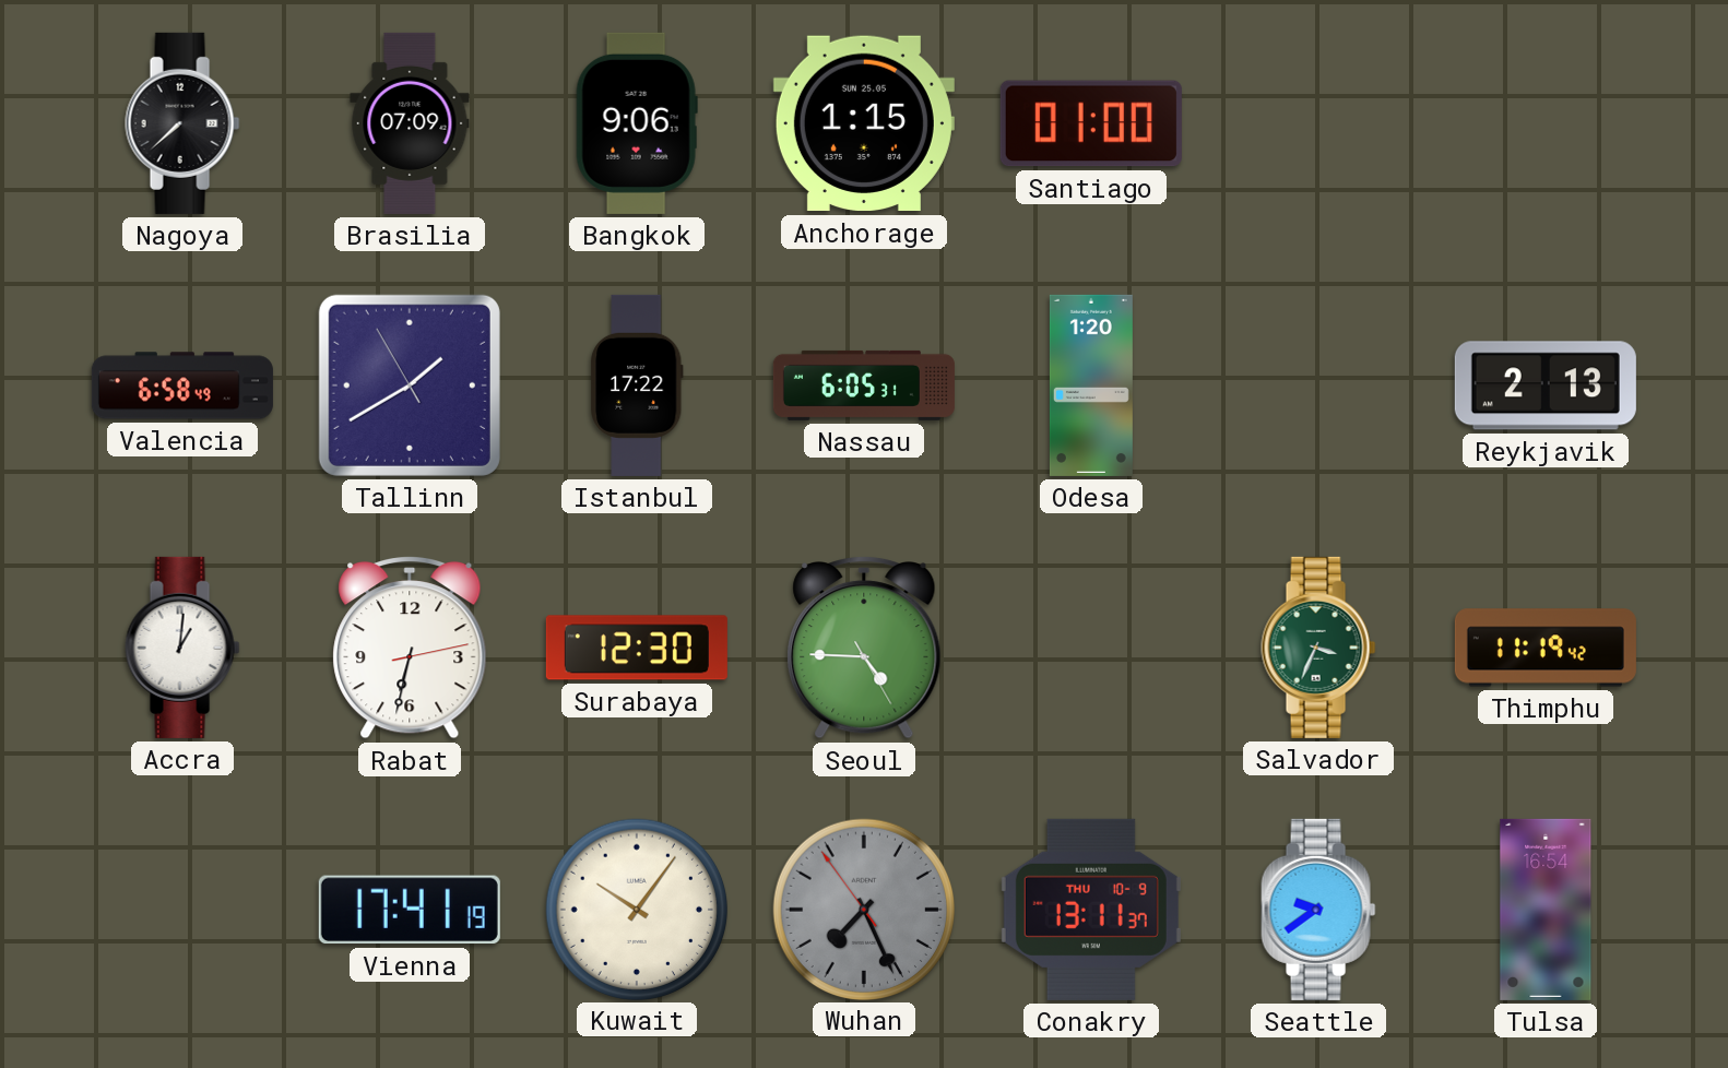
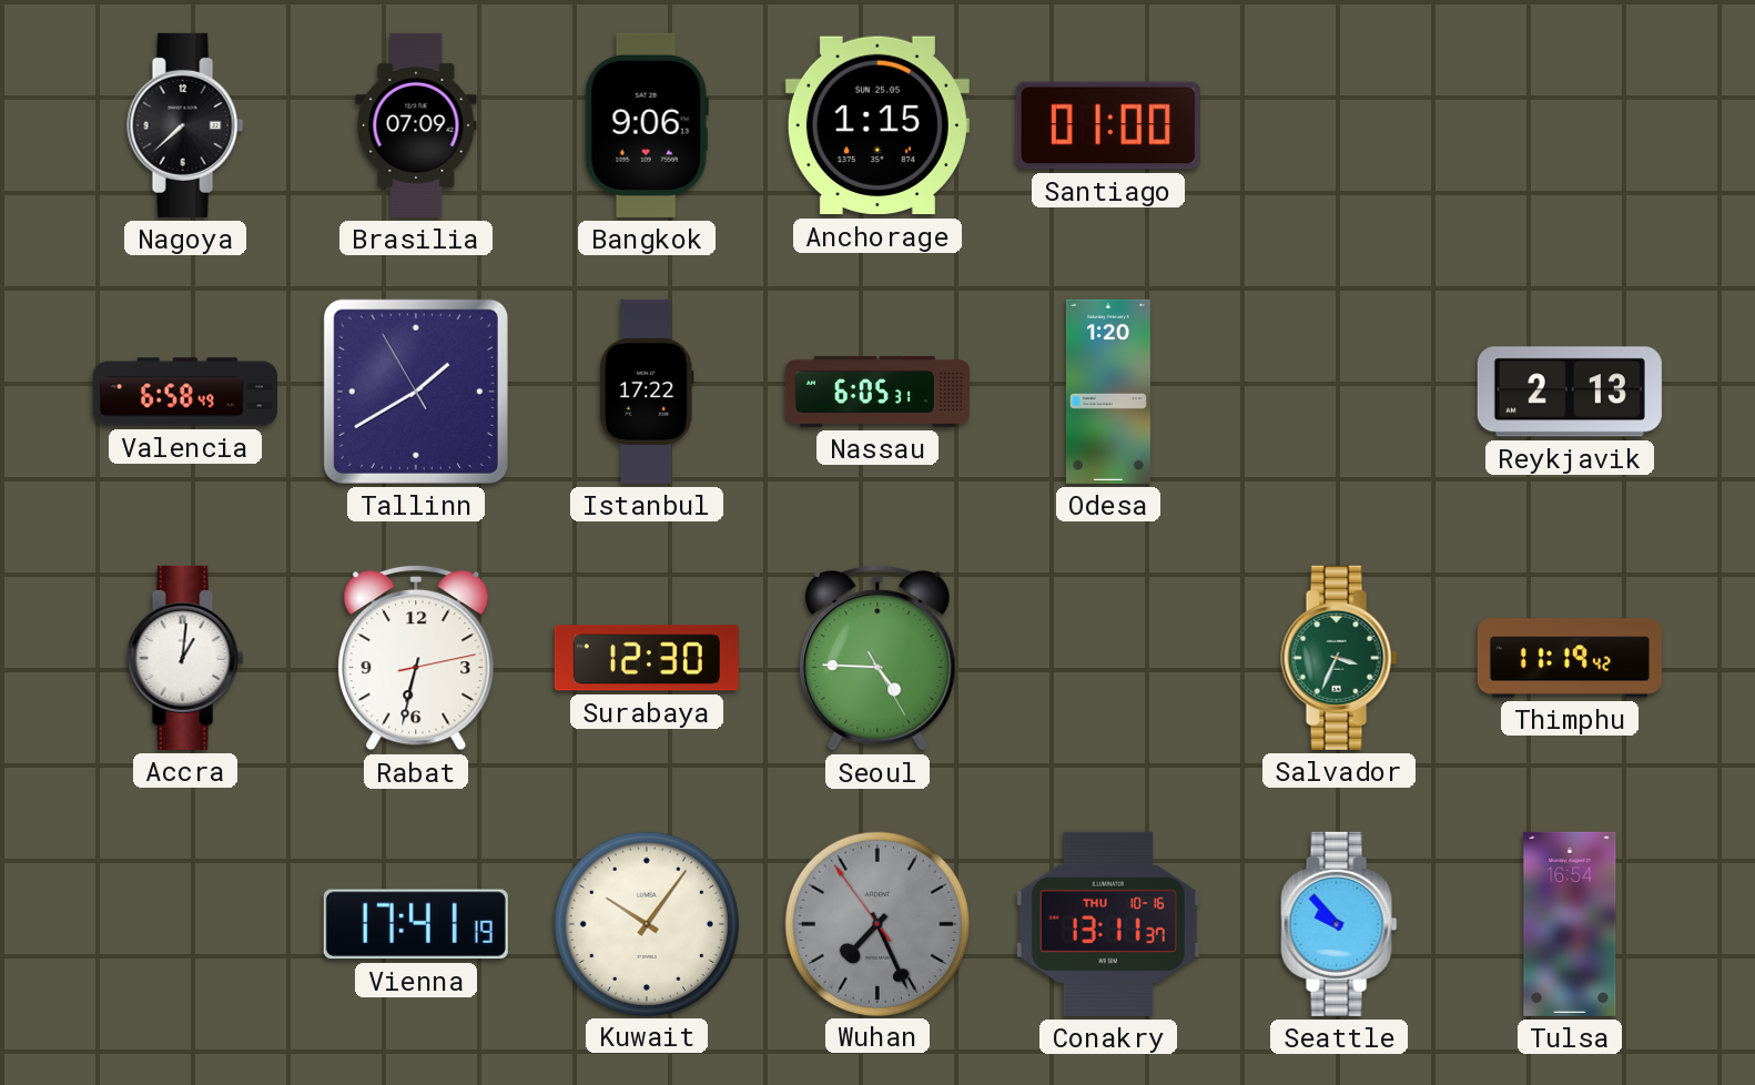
Conakry date: THU 10-9 -> THU 10-16
Seattle: 9:39 -> 9:53
